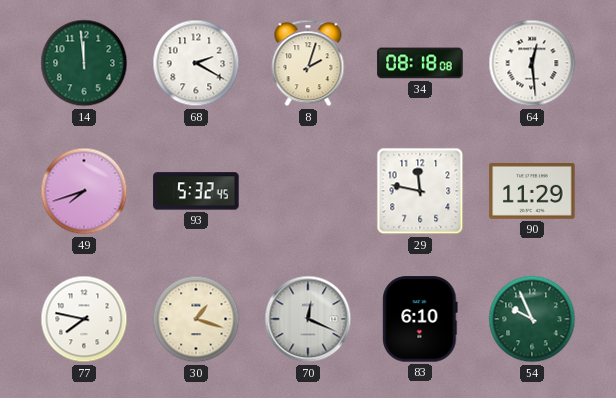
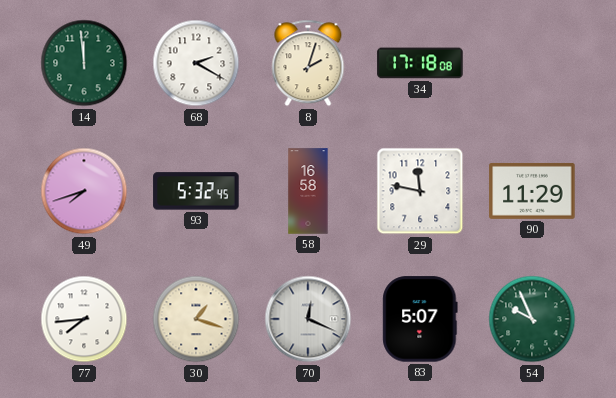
34: 08:18 -> 17:18
64: 12:29 -> none
58: none -> 16:58
77: 7:47 -> 7:44
83: 6:10 -> 5:07
